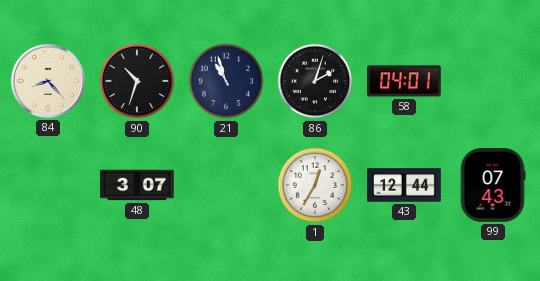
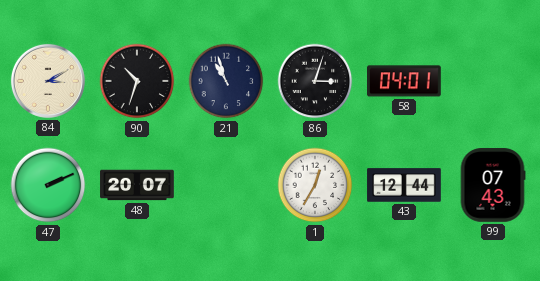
84: 8:23 -> 3:10
86: 2:03 -> 3:03
47: none -> 2:11
48: 3:07 -> 20:07
